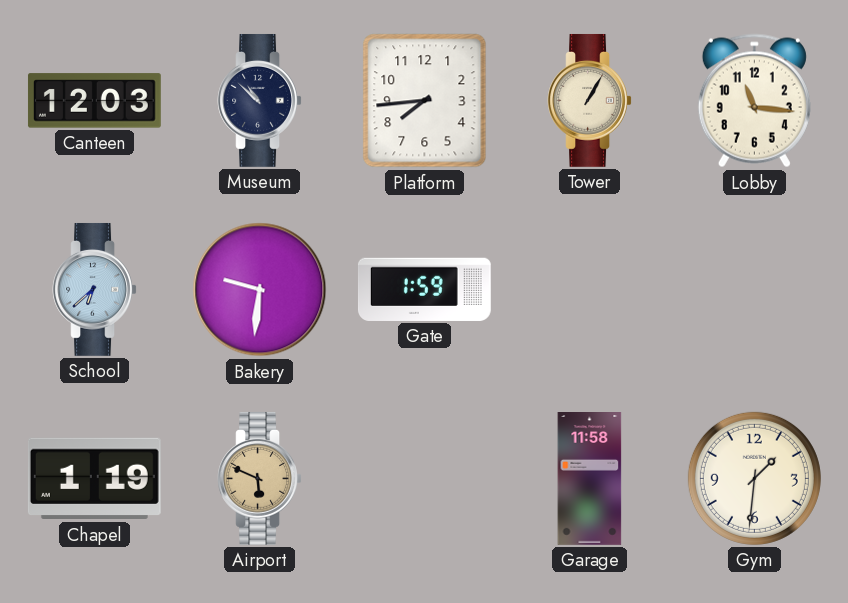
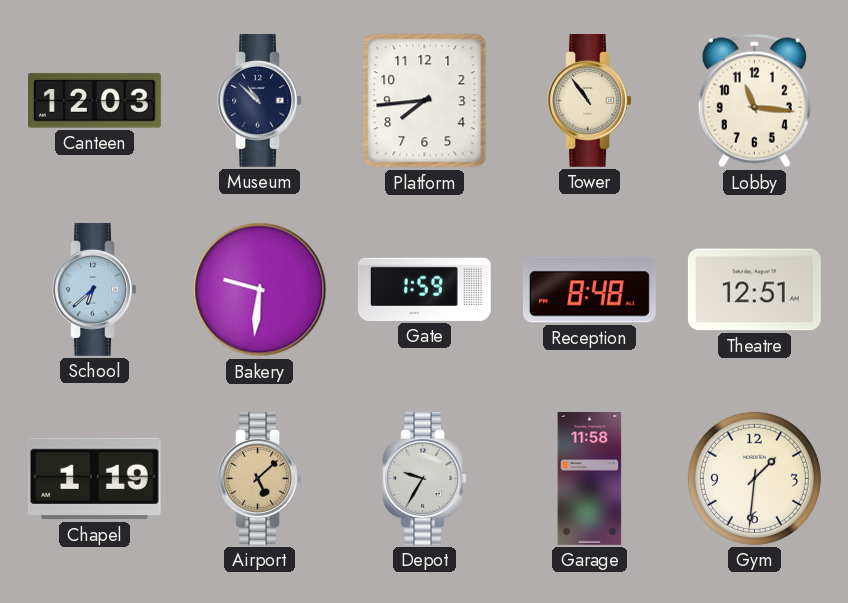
Tower: 1:05 -> 10:54
Reception: none -> 8:48
Theatre: none -> 12:51
Airport: 5:49 -> 5:08
Depot: none -> 9:35
